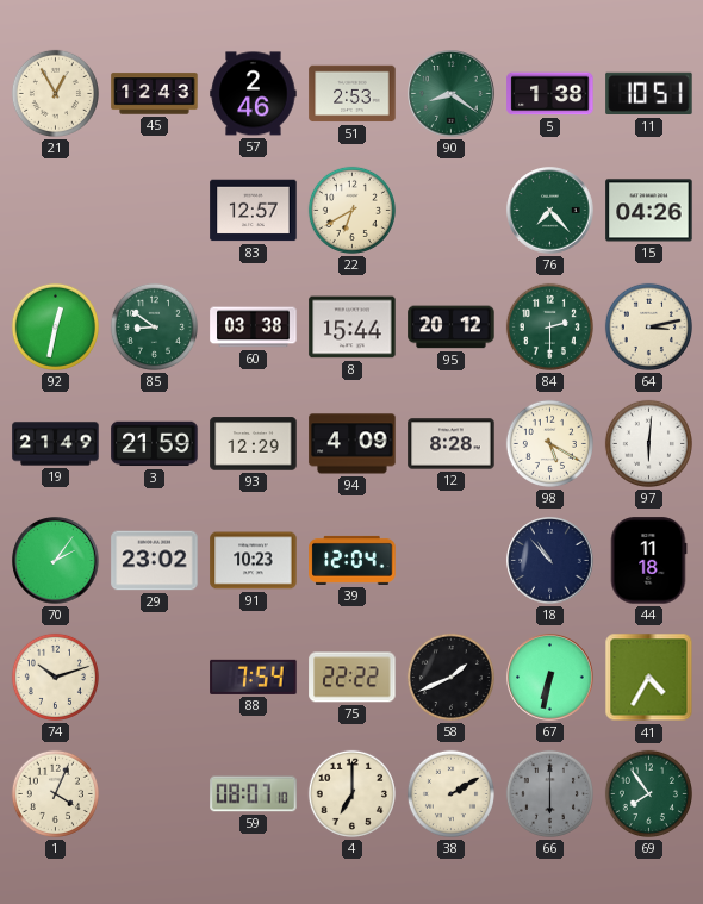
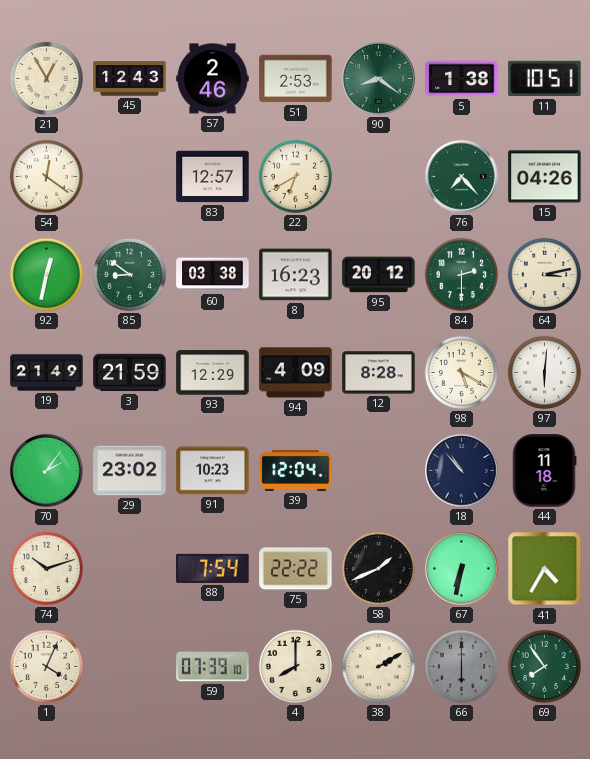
54: none -> 12:21
8: 15:44 -> 16:23
59: 08:07 -> 07:39
4: 7:00 -> 8:00
